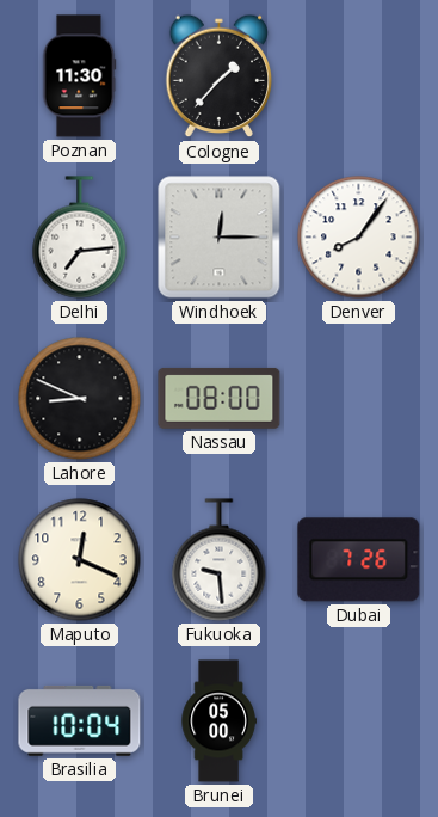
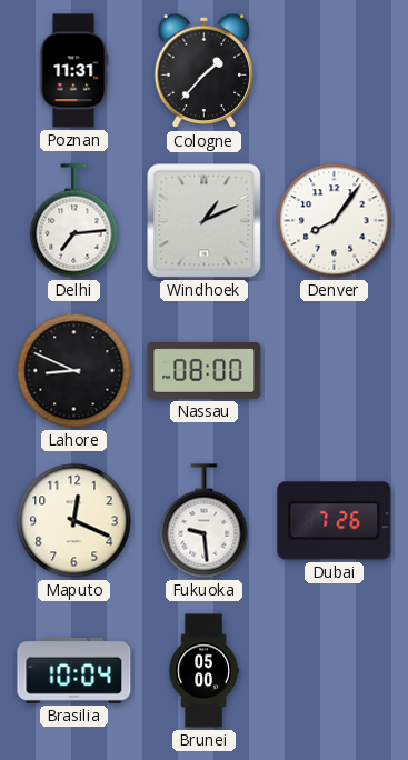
Poznan: 11:30 -> 11:31
Windhoek: 12:15 -> 1:11
